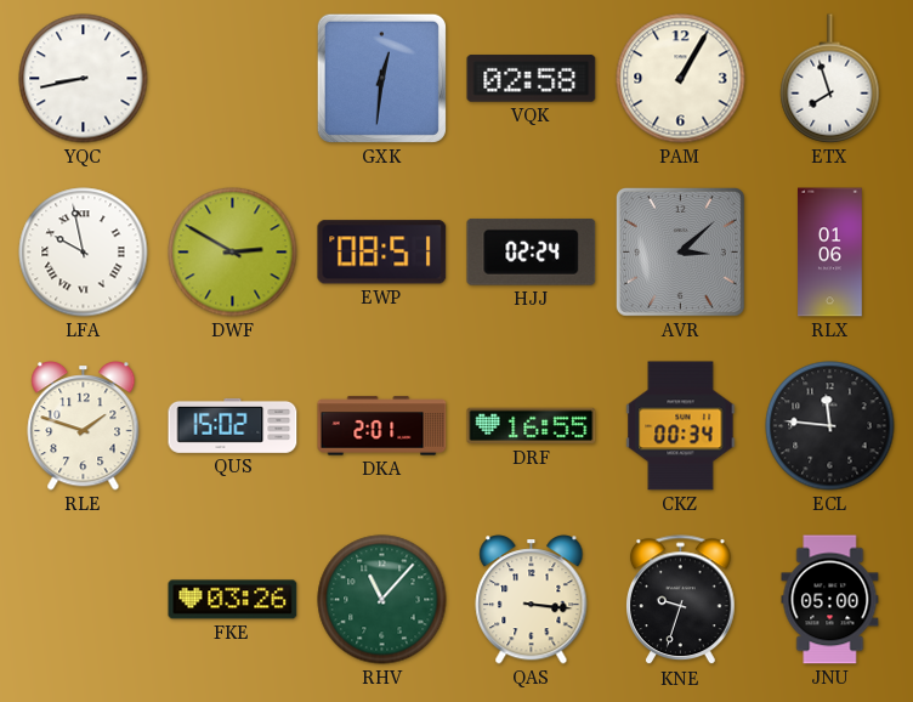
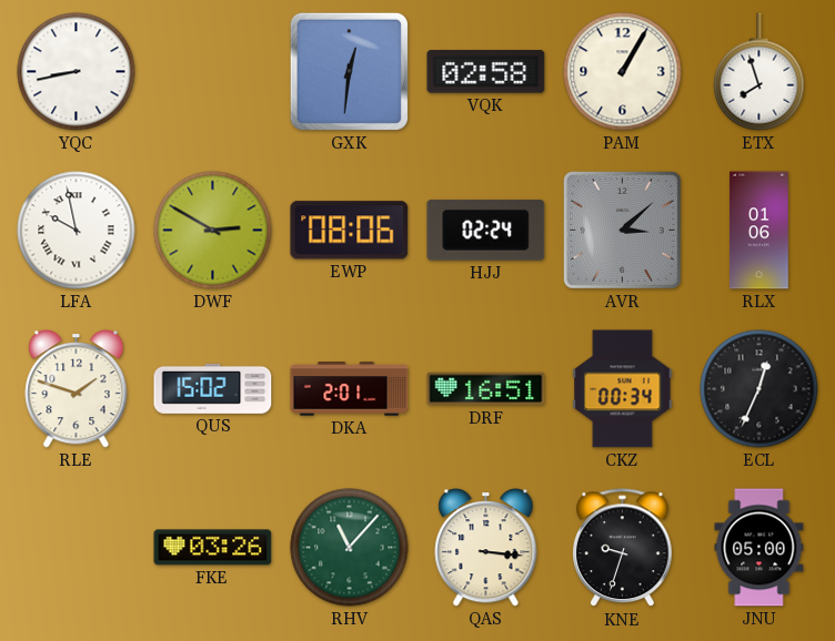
EWP: 08:51 -> 08:06
DRF: 16:55 -> 16:51
ECL: 11:46 -> 12:34
